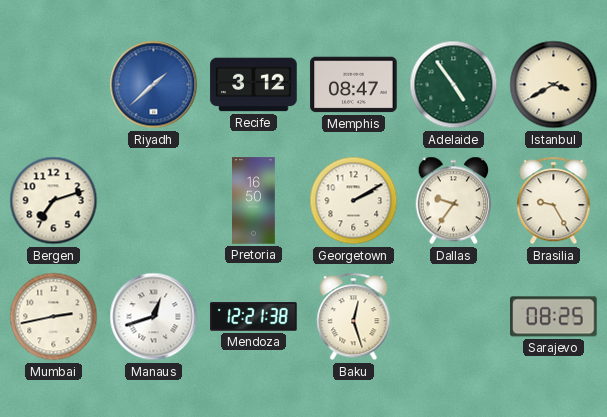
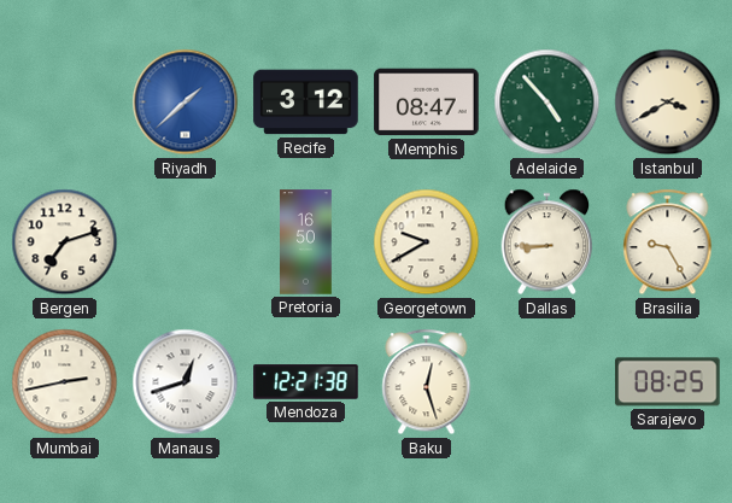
Adelaide: 4:54 -> 4:53
Georgetown: 2:10 -> 9:40
Dallas: 9:36 -> 8:45
